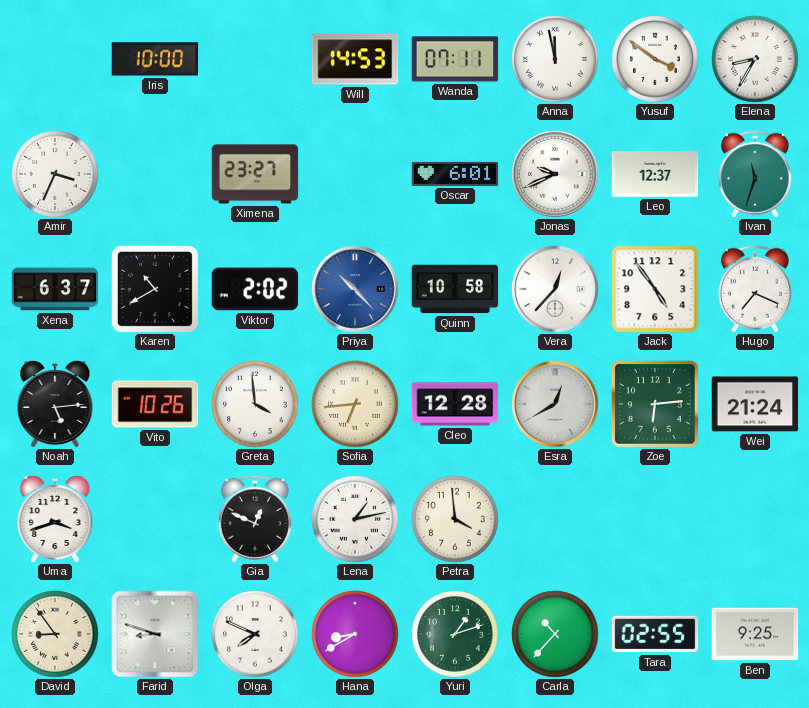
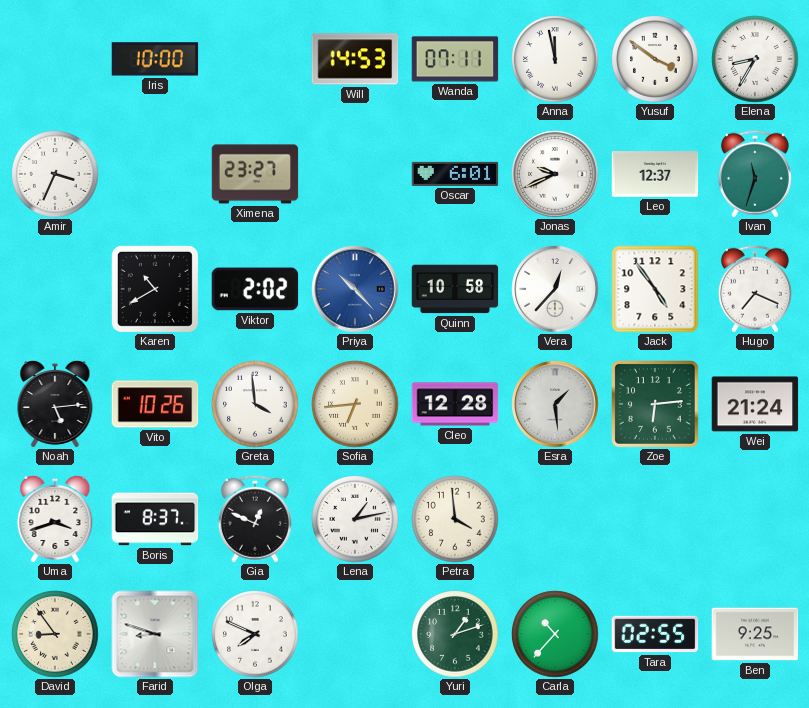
Xena: 6:37 -> none
Esra: 12:40 -> 1:29
Boris: none -> 8:37
Hana: 8:40 -> none
